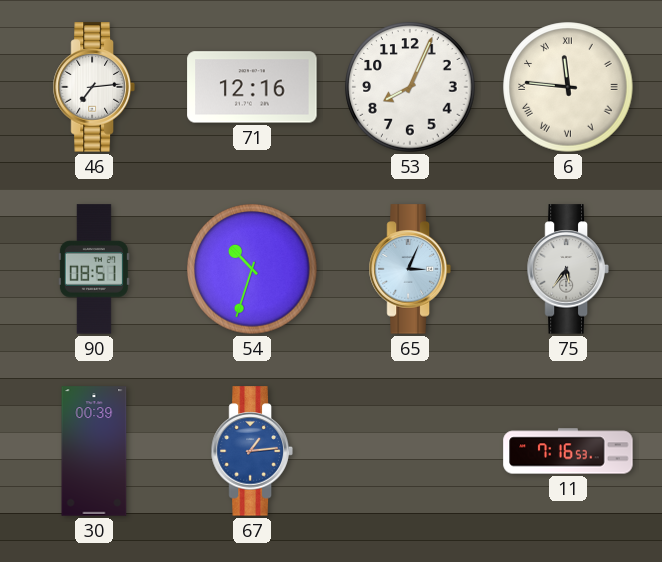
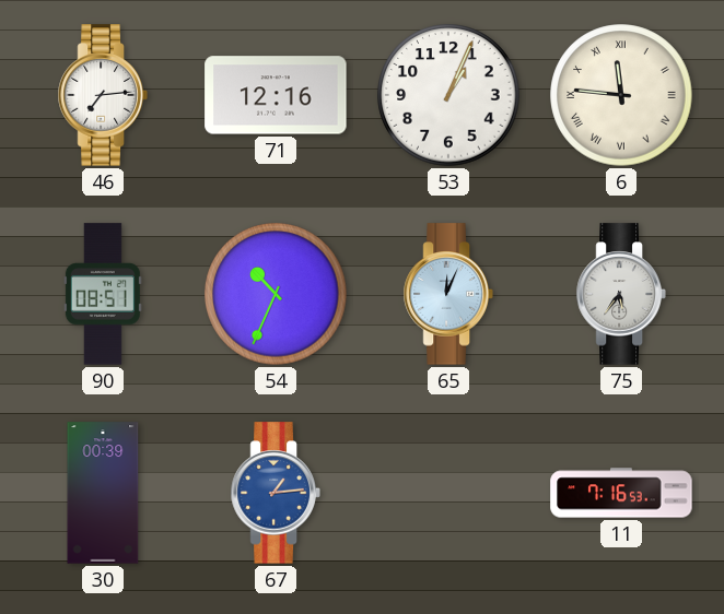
53: 8:04 -> 1:04
54: 10:33 -> 10:34
65: 3:04 -> 12:04
